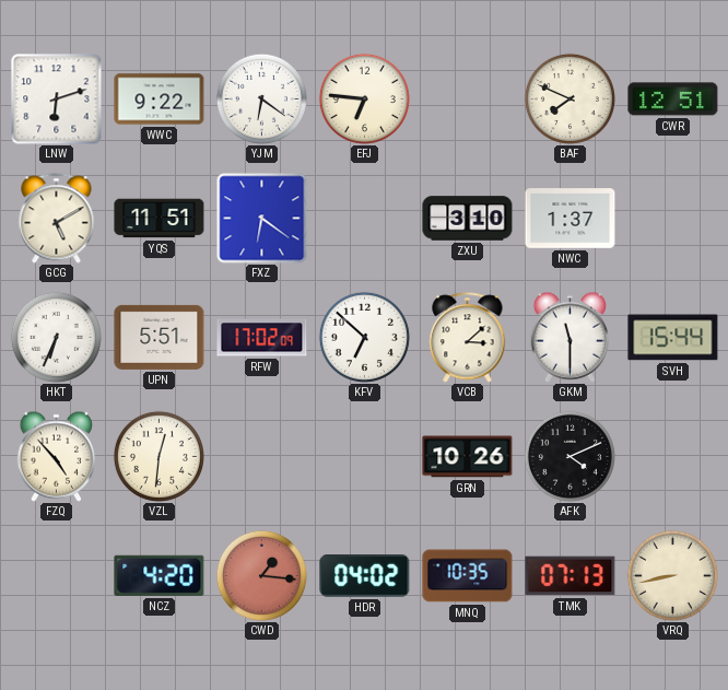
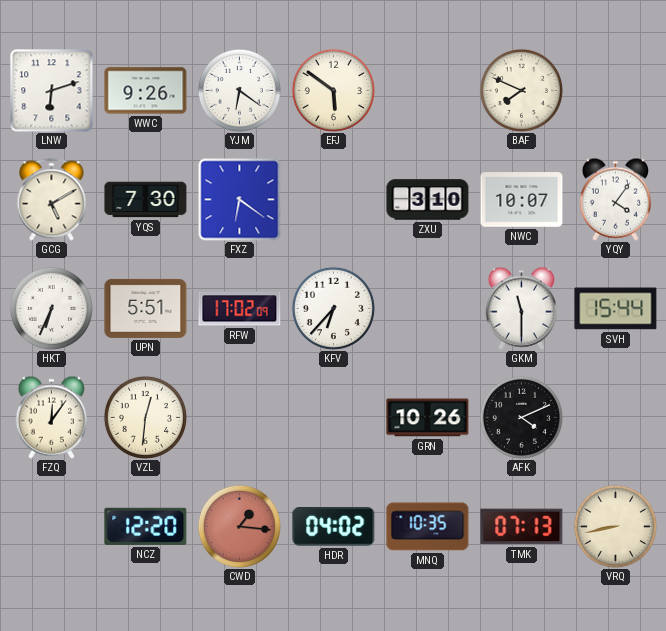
WWC: 9:22 -> 9:26
EFJ: 6:46 -> 5:51
CWR: 12:51 -> none
YQS: 11:51 -> 7:30
NWC: 1:37 -> 10:07
YQY: none -> 4:06
KFV: 6:52 -> 6:37
VCB: 3:08 -> none
FZQ: 4:53 -> 12:06
NCZ: 4:20 -> 12:20
